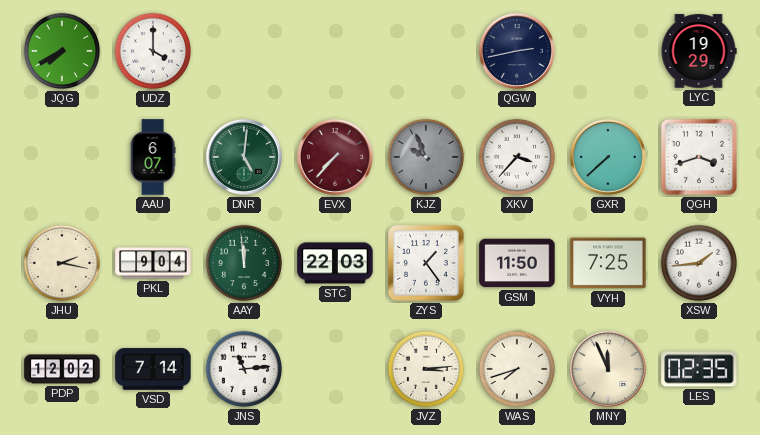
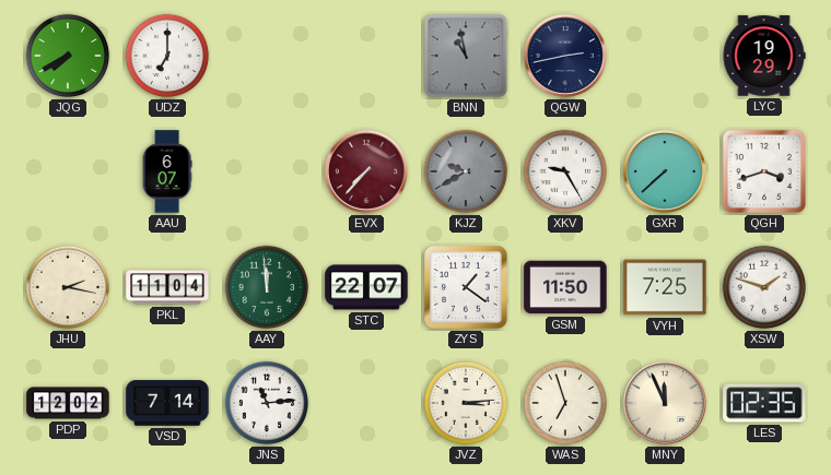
UDZ: 4:00 -> 7:00
BNN: none -> 10:58
DNR: 5:01 -> none
KJZ: 9:56 -> 9:40
XKV: 3:37 -> 9:25
PKL: 9:04 -> 11:04
STC: 22:03 -> 22:07
ZYS: 1:24 -> 1:21
XSW: 1:44 -> 1:48
WAS: 7:42 -> 6:57
